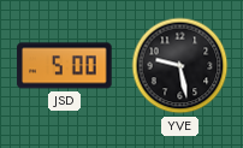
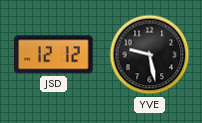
JSD: 5:00 -> 12:12
